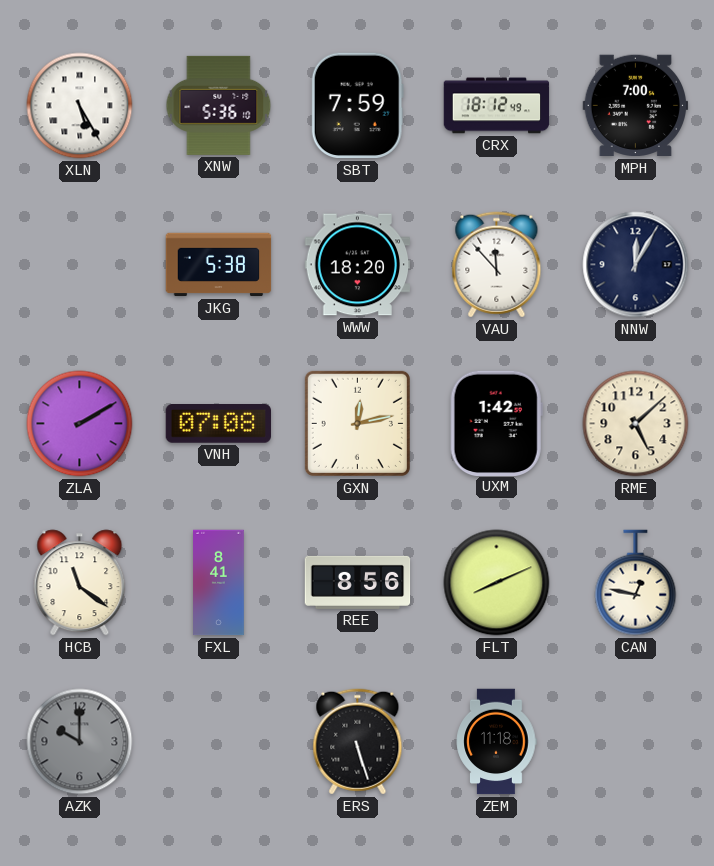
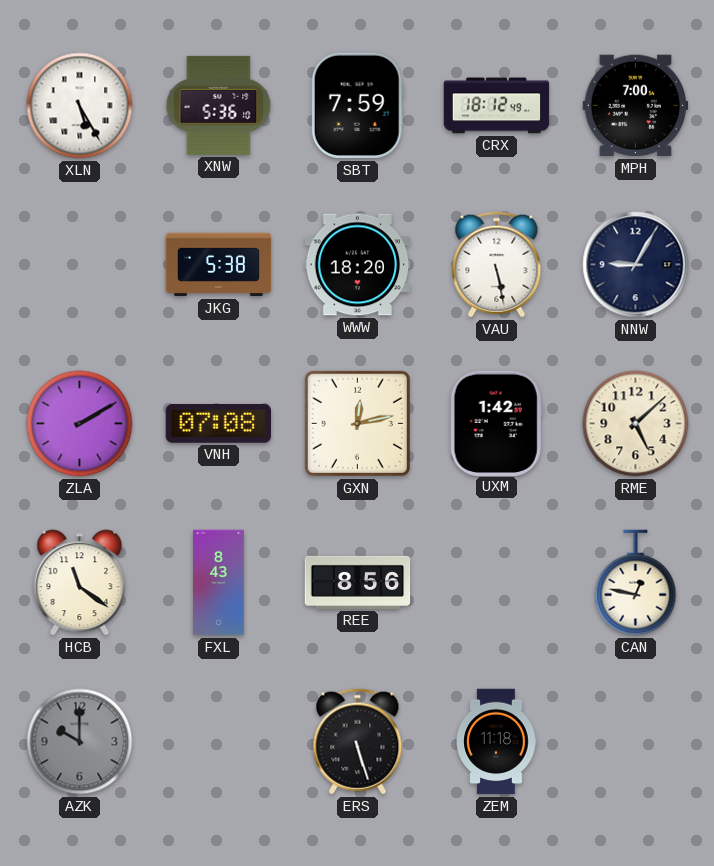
VAU: 11:53 -> 5:28
NNW: 12:05 -> 9:05
FXL: 8:41 -> 8:43
FLT: 8:11 -> none
